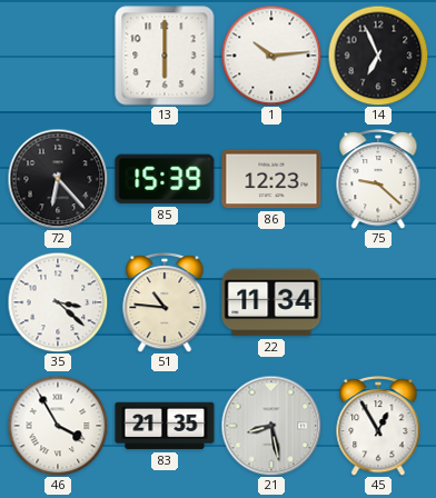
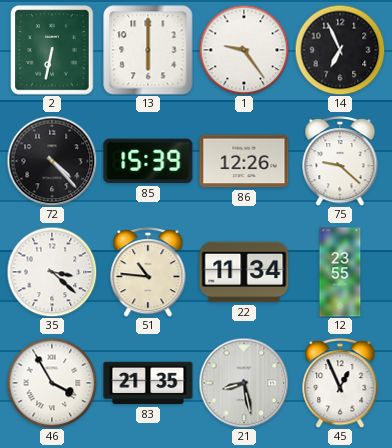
2: none -> 6:32
1: 10:14 -> 9:24
72: 6:23 -> 4:23
86: 12:23 -> 12:26
12: none -> 23:55
45: 12:55 -> 12:56
